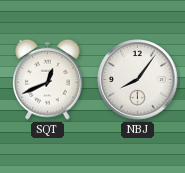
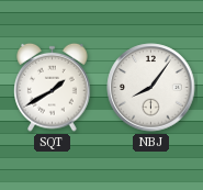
SQT: 12:41 -> 1:40
